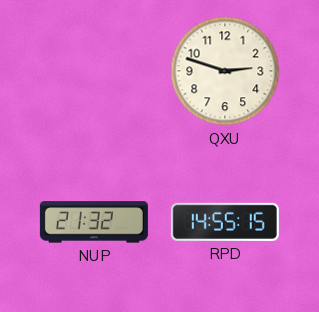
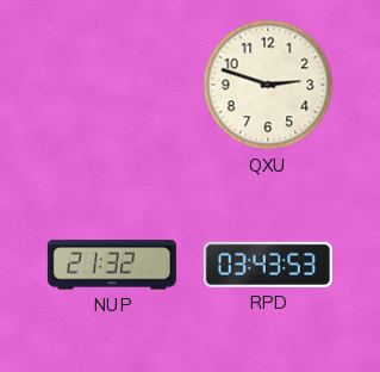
RPD: 14:55 -> 03:43
